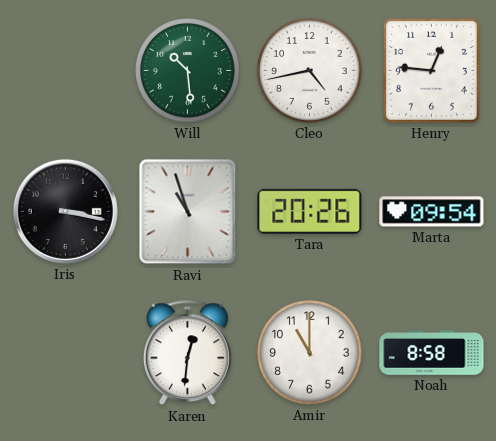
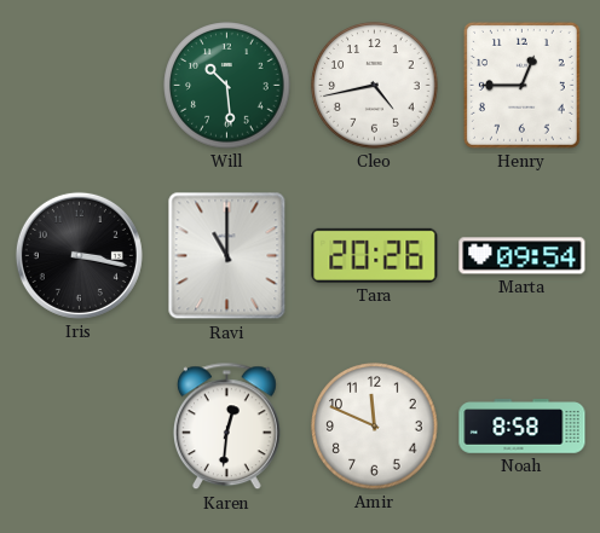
Henry: 12:46 -> 12:45
Ravi: 10:57 -> 11:00
Amir: 11:00 -> 11:49
